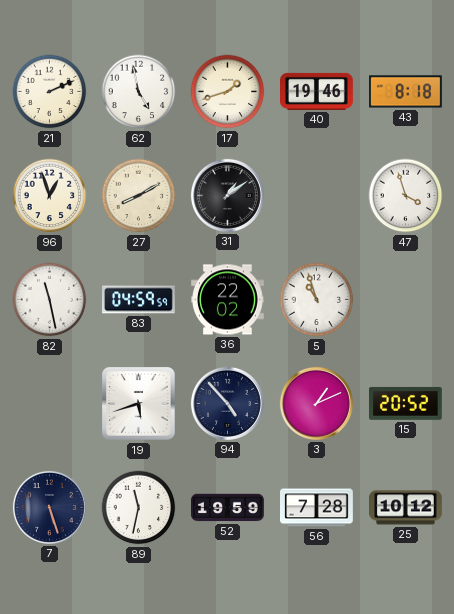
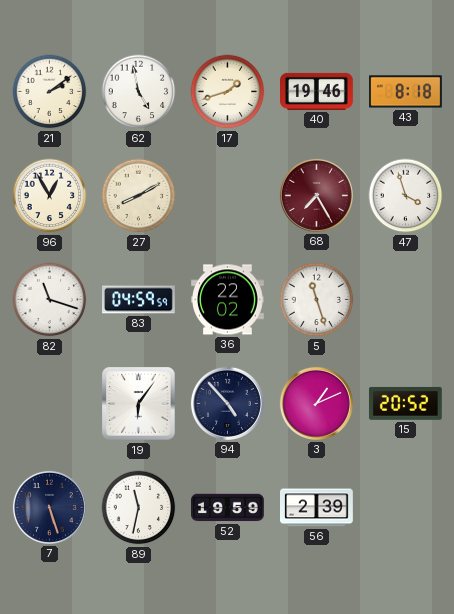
21: 2:11 -> 2:09
96: 12:57 -> 12:55
31: 1:09 -> none
68: none -> 7:25
82: 11:28 -> 11:18
5: 10:57 -> 11:27
19: 5:42 -> 6:06
56: 7:28 -> 2:39
25: 10:12 -> none
